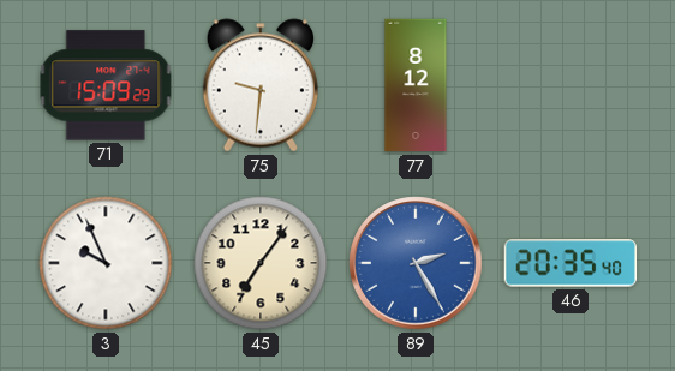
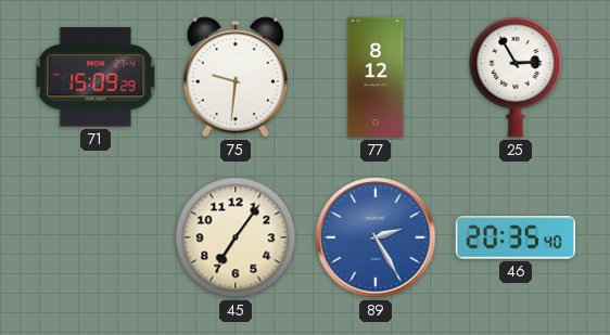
25: none -> 2:55
3: 9:56 -> none
